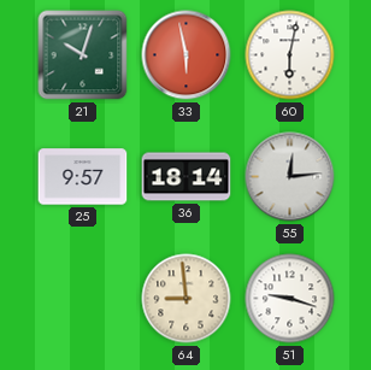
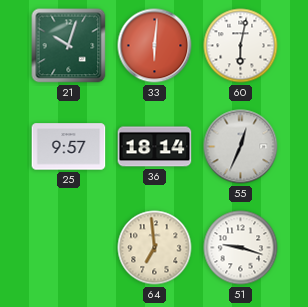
33: 5:58 -> 6:01
55: 12:14 -> 12:34
64: 8:59 -> 6:59
